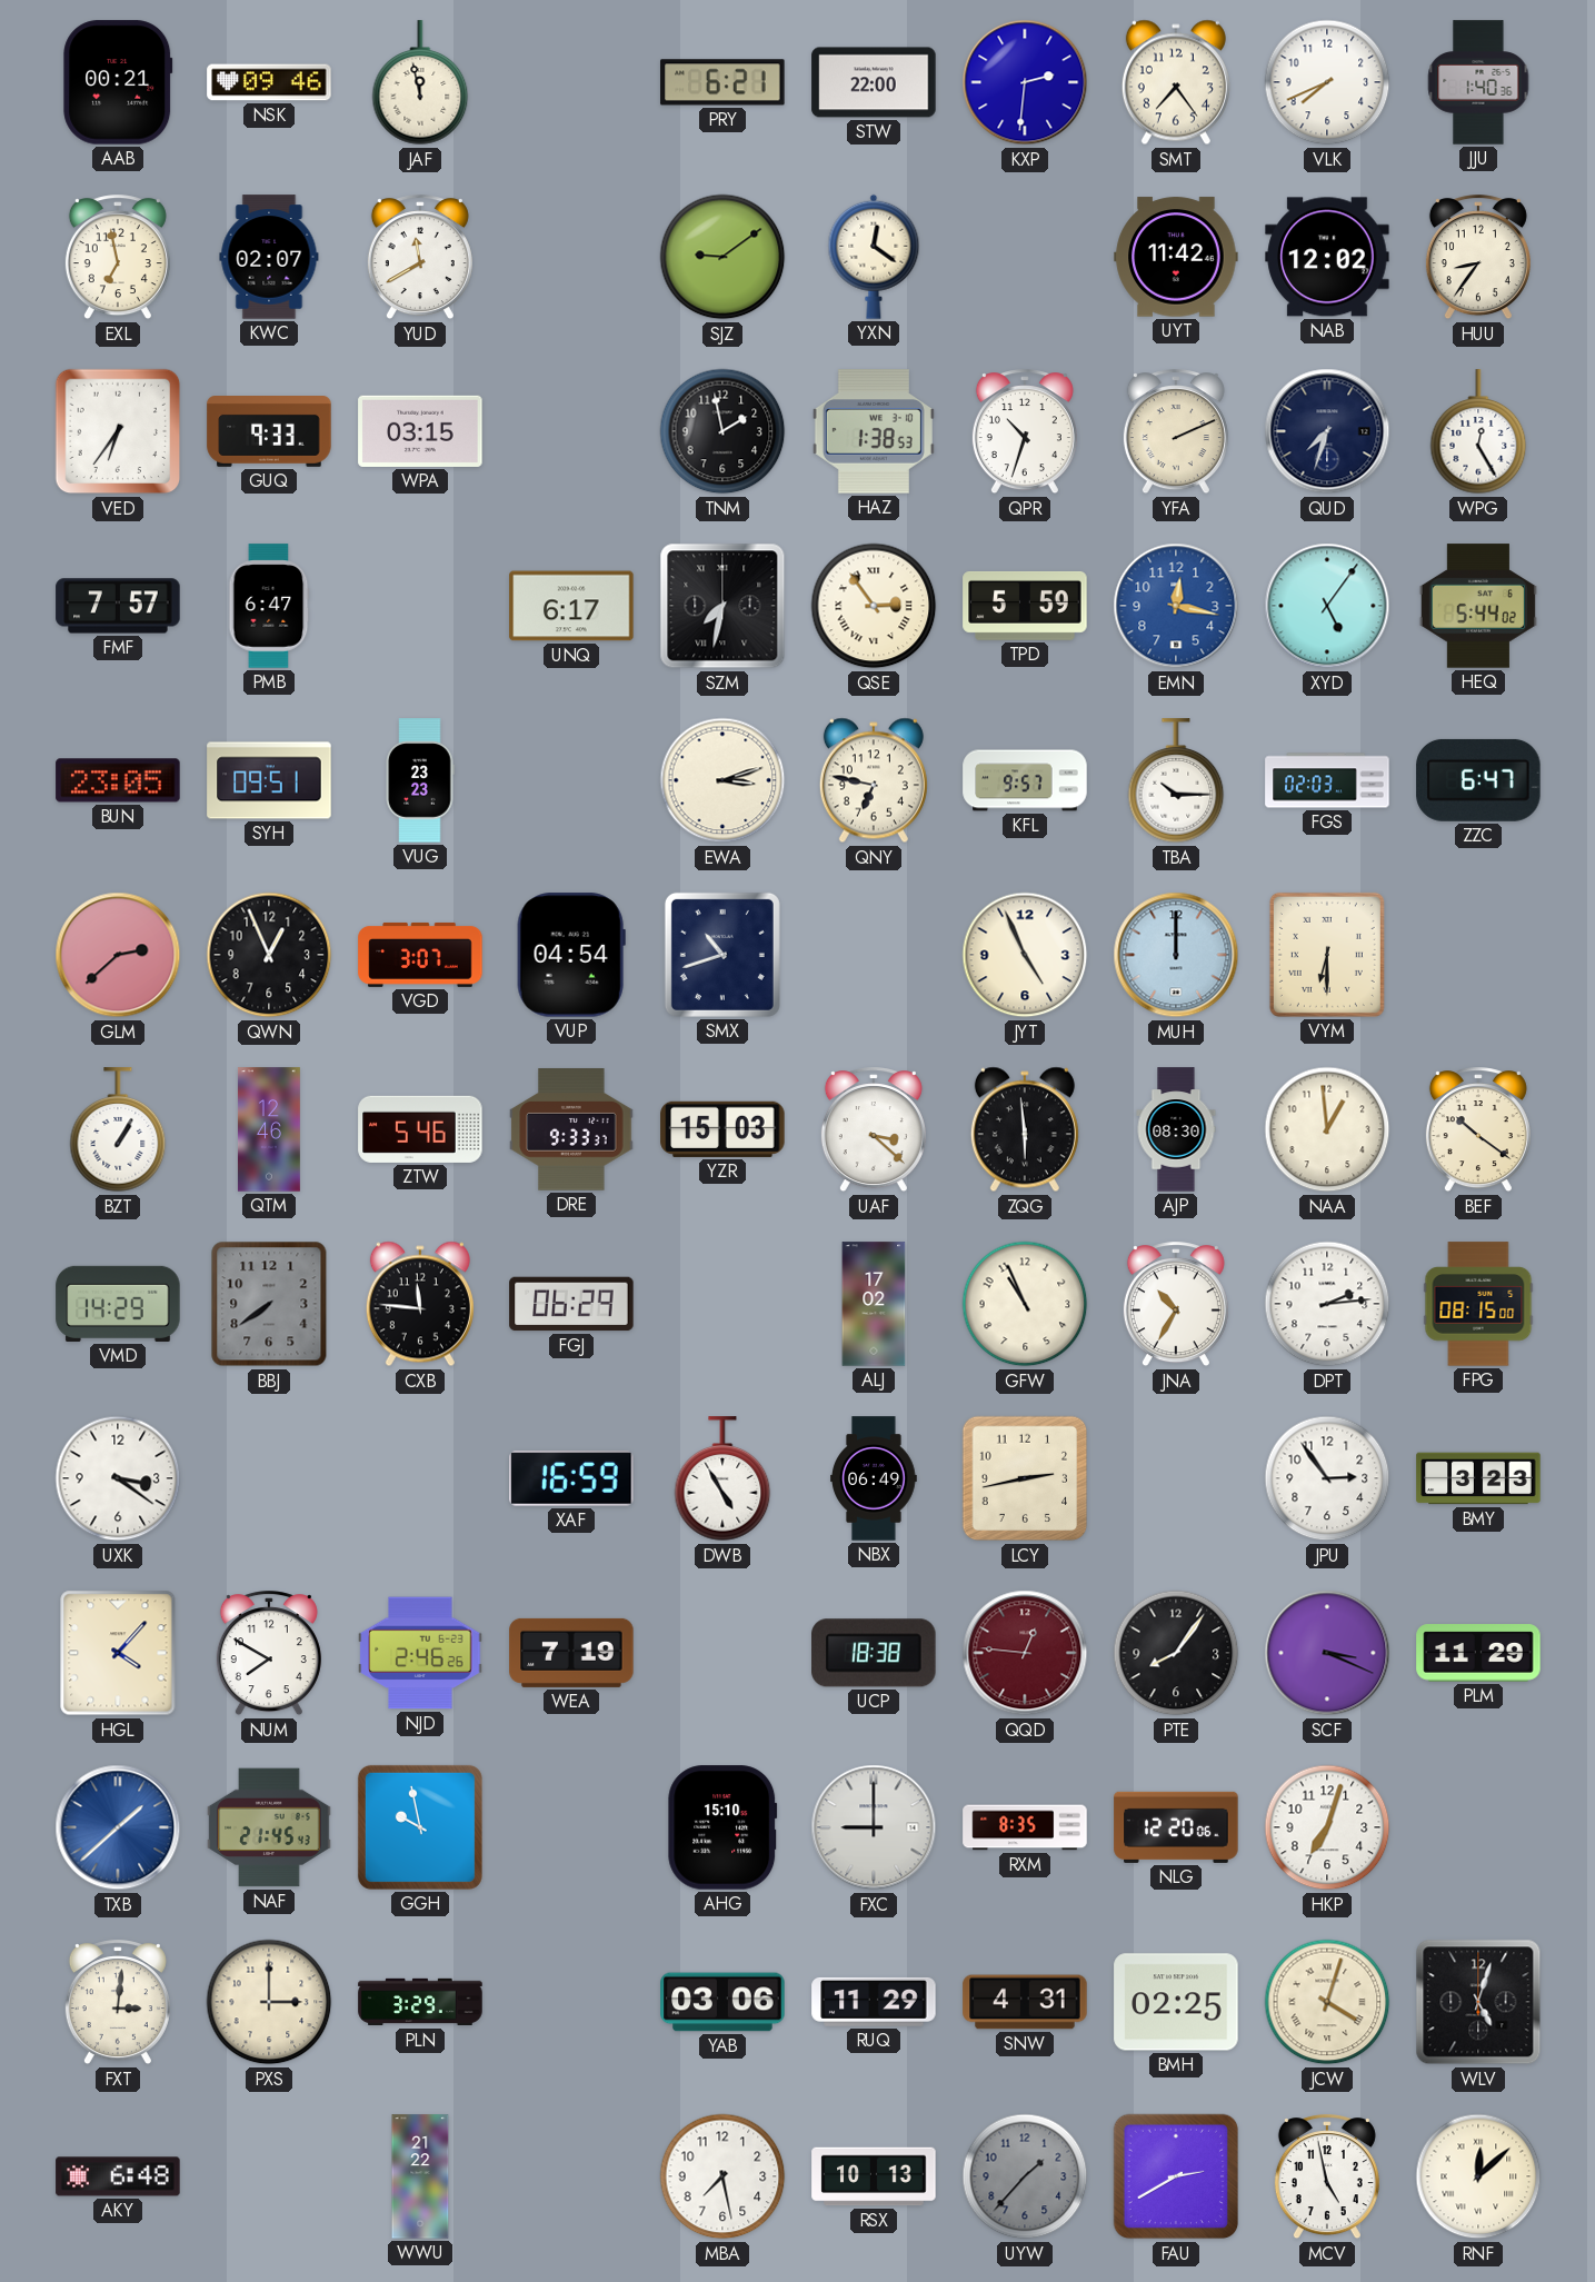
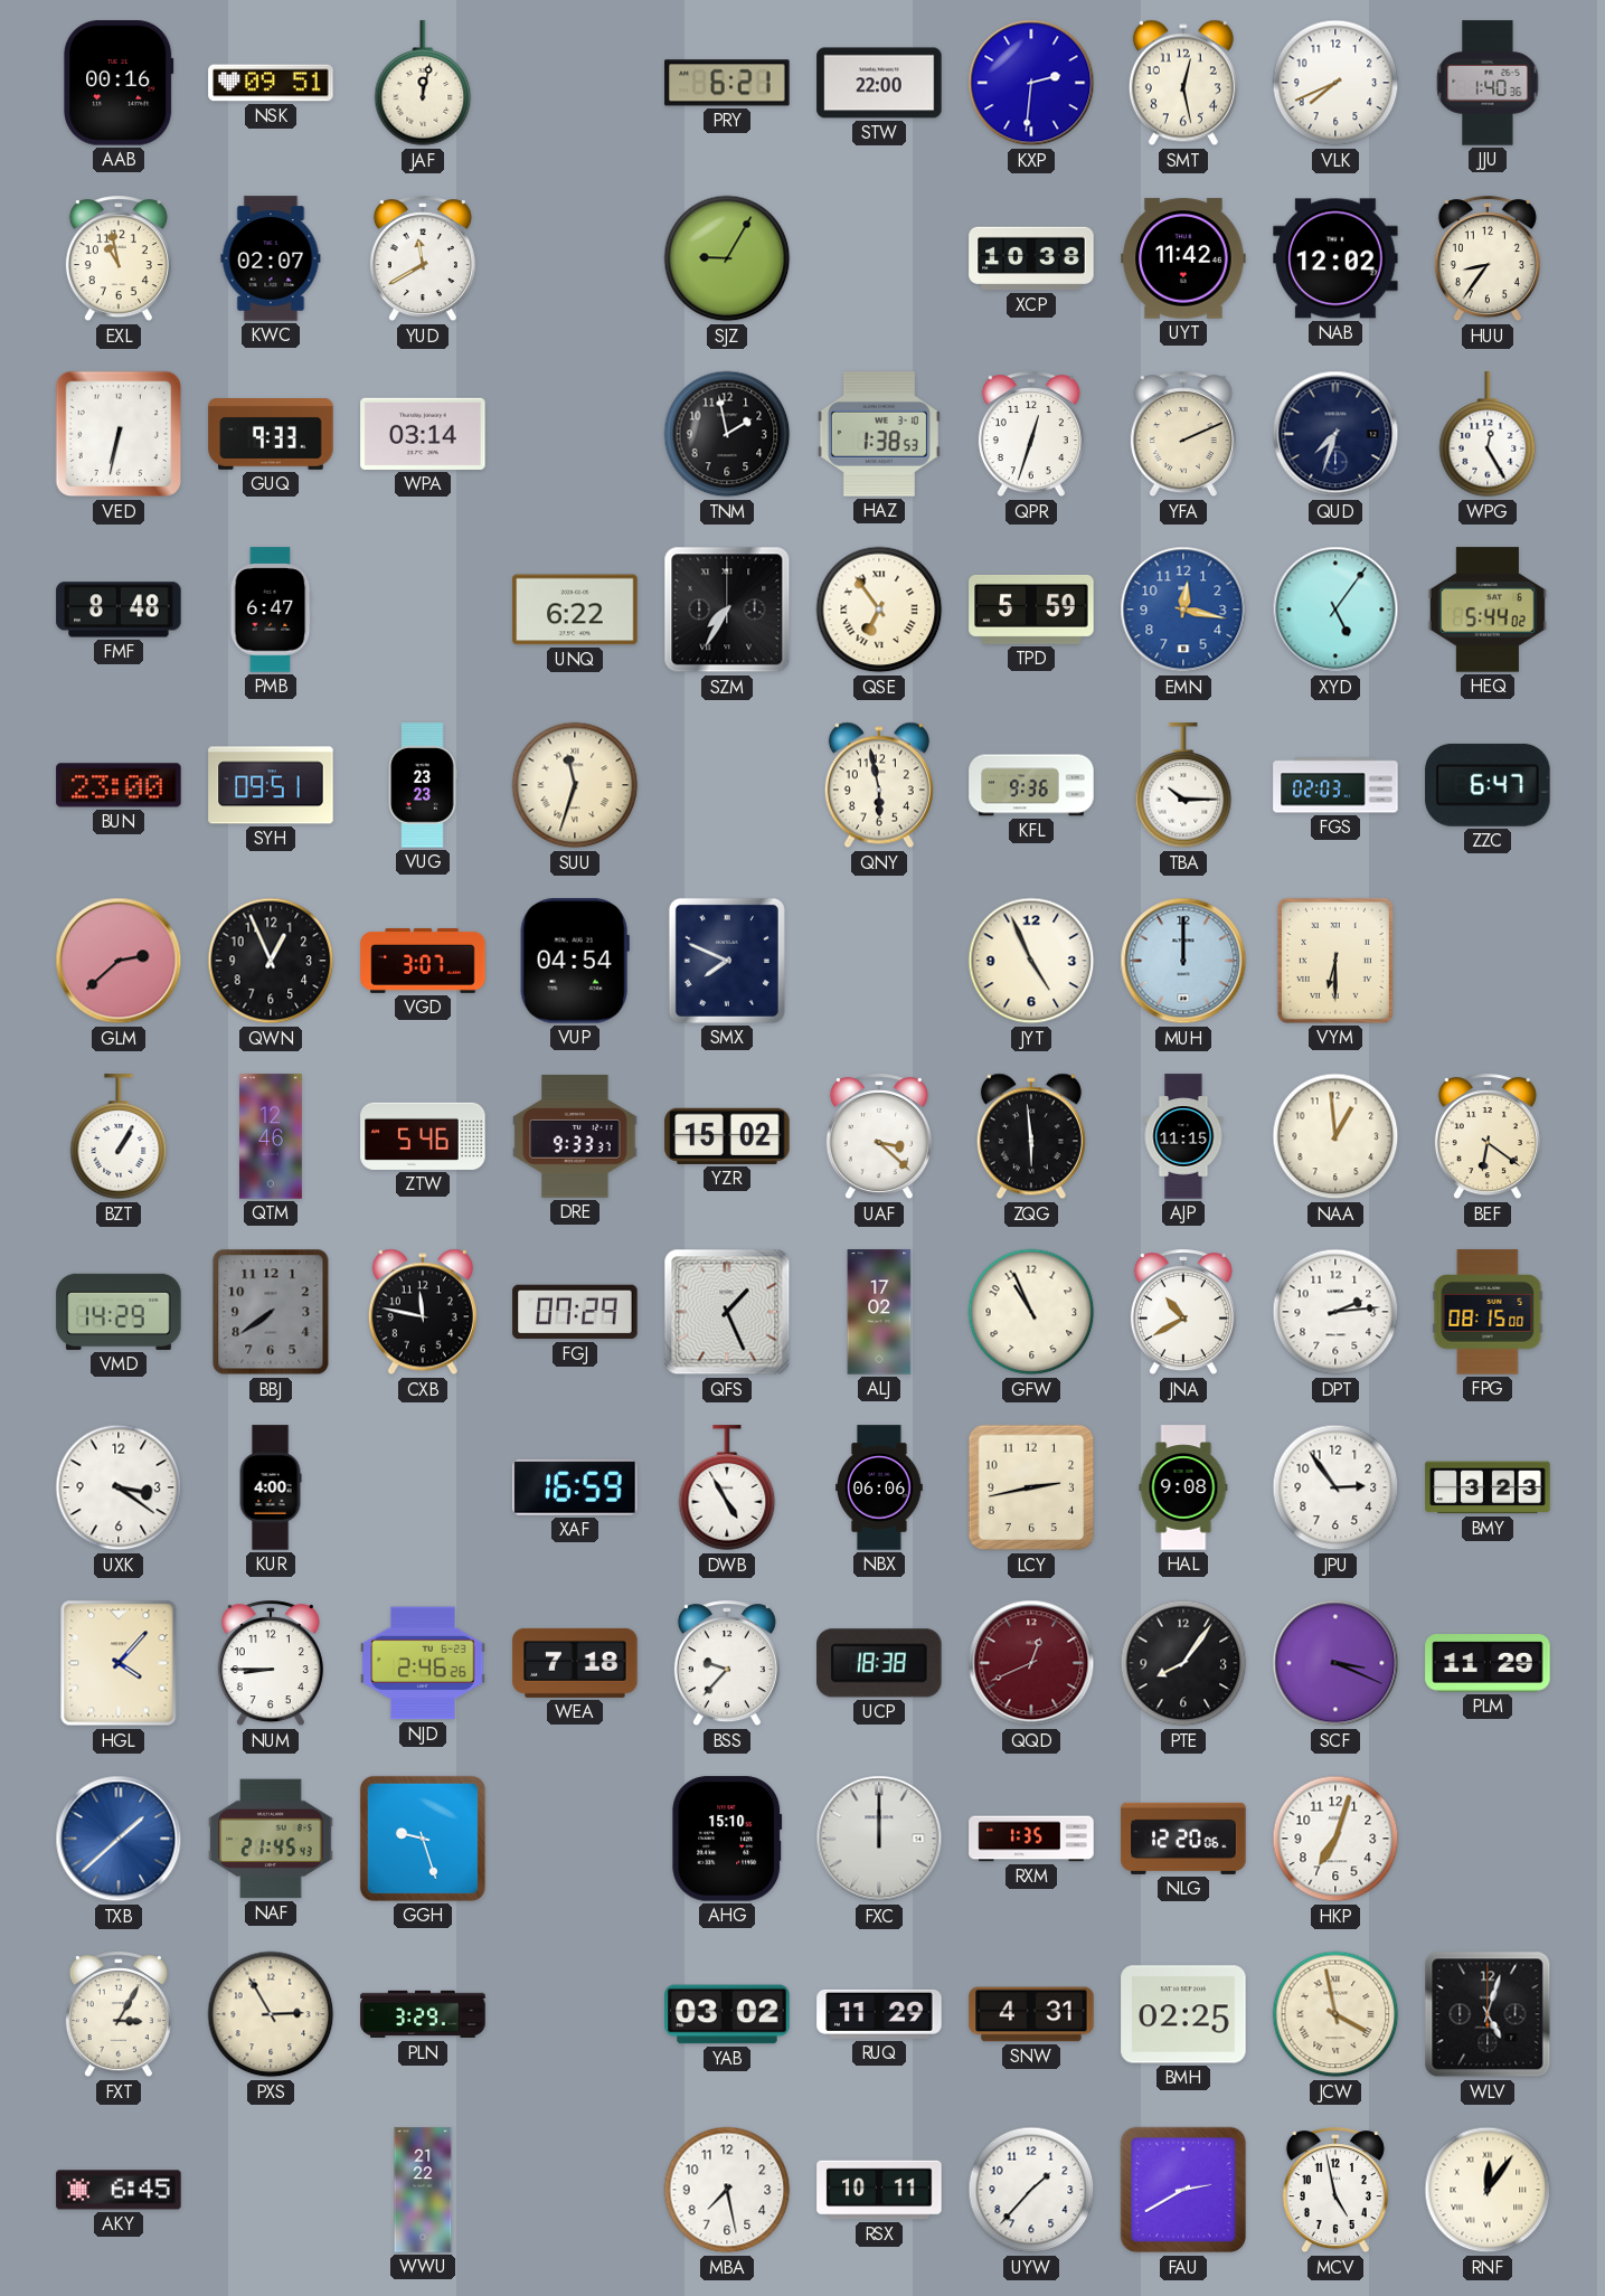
AAB: 00:21 -> 00:16
NSK: 09:46 -> 09:51
JAF: 11:58 -> 12:02
SMT: 7:24 -> 12:28
EXL: 6:58 -> 10:58
SJZ: 9:09 -> 9:05
YXN: 12:21 -> none
XCP: none -> 10:38
VED: 6:36 -> 6:32
WPA: 03:15 -> 03:14
QPR: 10:33 -> 12:33
FMF: 7:57 -> 8:48
UNQ: 6:17 -> 6:22
SZM: 7:32 -> 7:35
QSE: 2:54 -> 6:54
BUN: 23:05 -> 23:00
SUU: none -> 11:33
EWA: 3:12 -> none
QNY: 6:47 -> 5:58
KFL: 9:57 -> 9:36
SMX: 10:42 -> 7:49
YZR: 15:03 -> 15:02
AJP: 08:30 -> 11:15
BEF: 10:21 -> 6:21
CXB: 11:46 -> 11:47
FGJ: 06:29 -> 07:29
QFS: none -> 1:26
JNA: 10:35 -> 10:40
KUR: none -> 4:00
NBX: 06:49 -> 06:06
HAL: none -> 9:08
NUM: 7:50 -> 8:45
WEA: 7:19 -> 7:18
BSS: none -> 9:37
QQD: 12:46 -> 12:41
GGH: 9:58 -> 9:27
FXC: 9:00 -> 12:00
RXM: 8:35 -> 1:35
FXT: 3:01 -> 3:05
PXS: 3:00 -> 2:55
YAB: 03:06 -> 03:02
JCW: 4:03 -> 3:58
AKY: 6:48 -> 6:45
RSX: 10:13 -> 10:11
UYW dial: grey -> white
RNF: 12:08 -> 12:06
